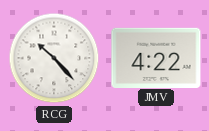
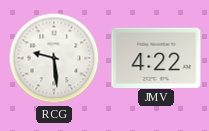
RCG: 10:23 -> 9:29
